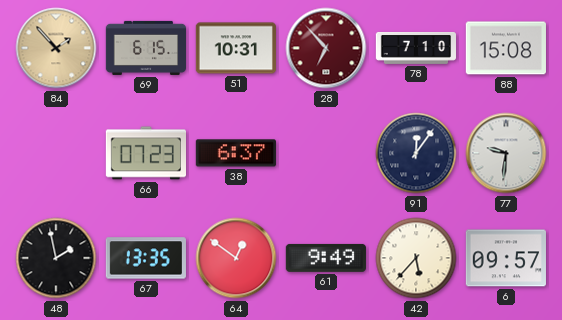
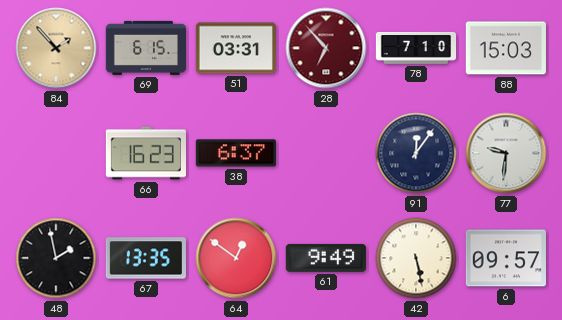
51: 10:31 -> 03:31
88: 15:08 -> 15:03
66: 07:23 -> 16:23
42: 5:37 -> 5:28
